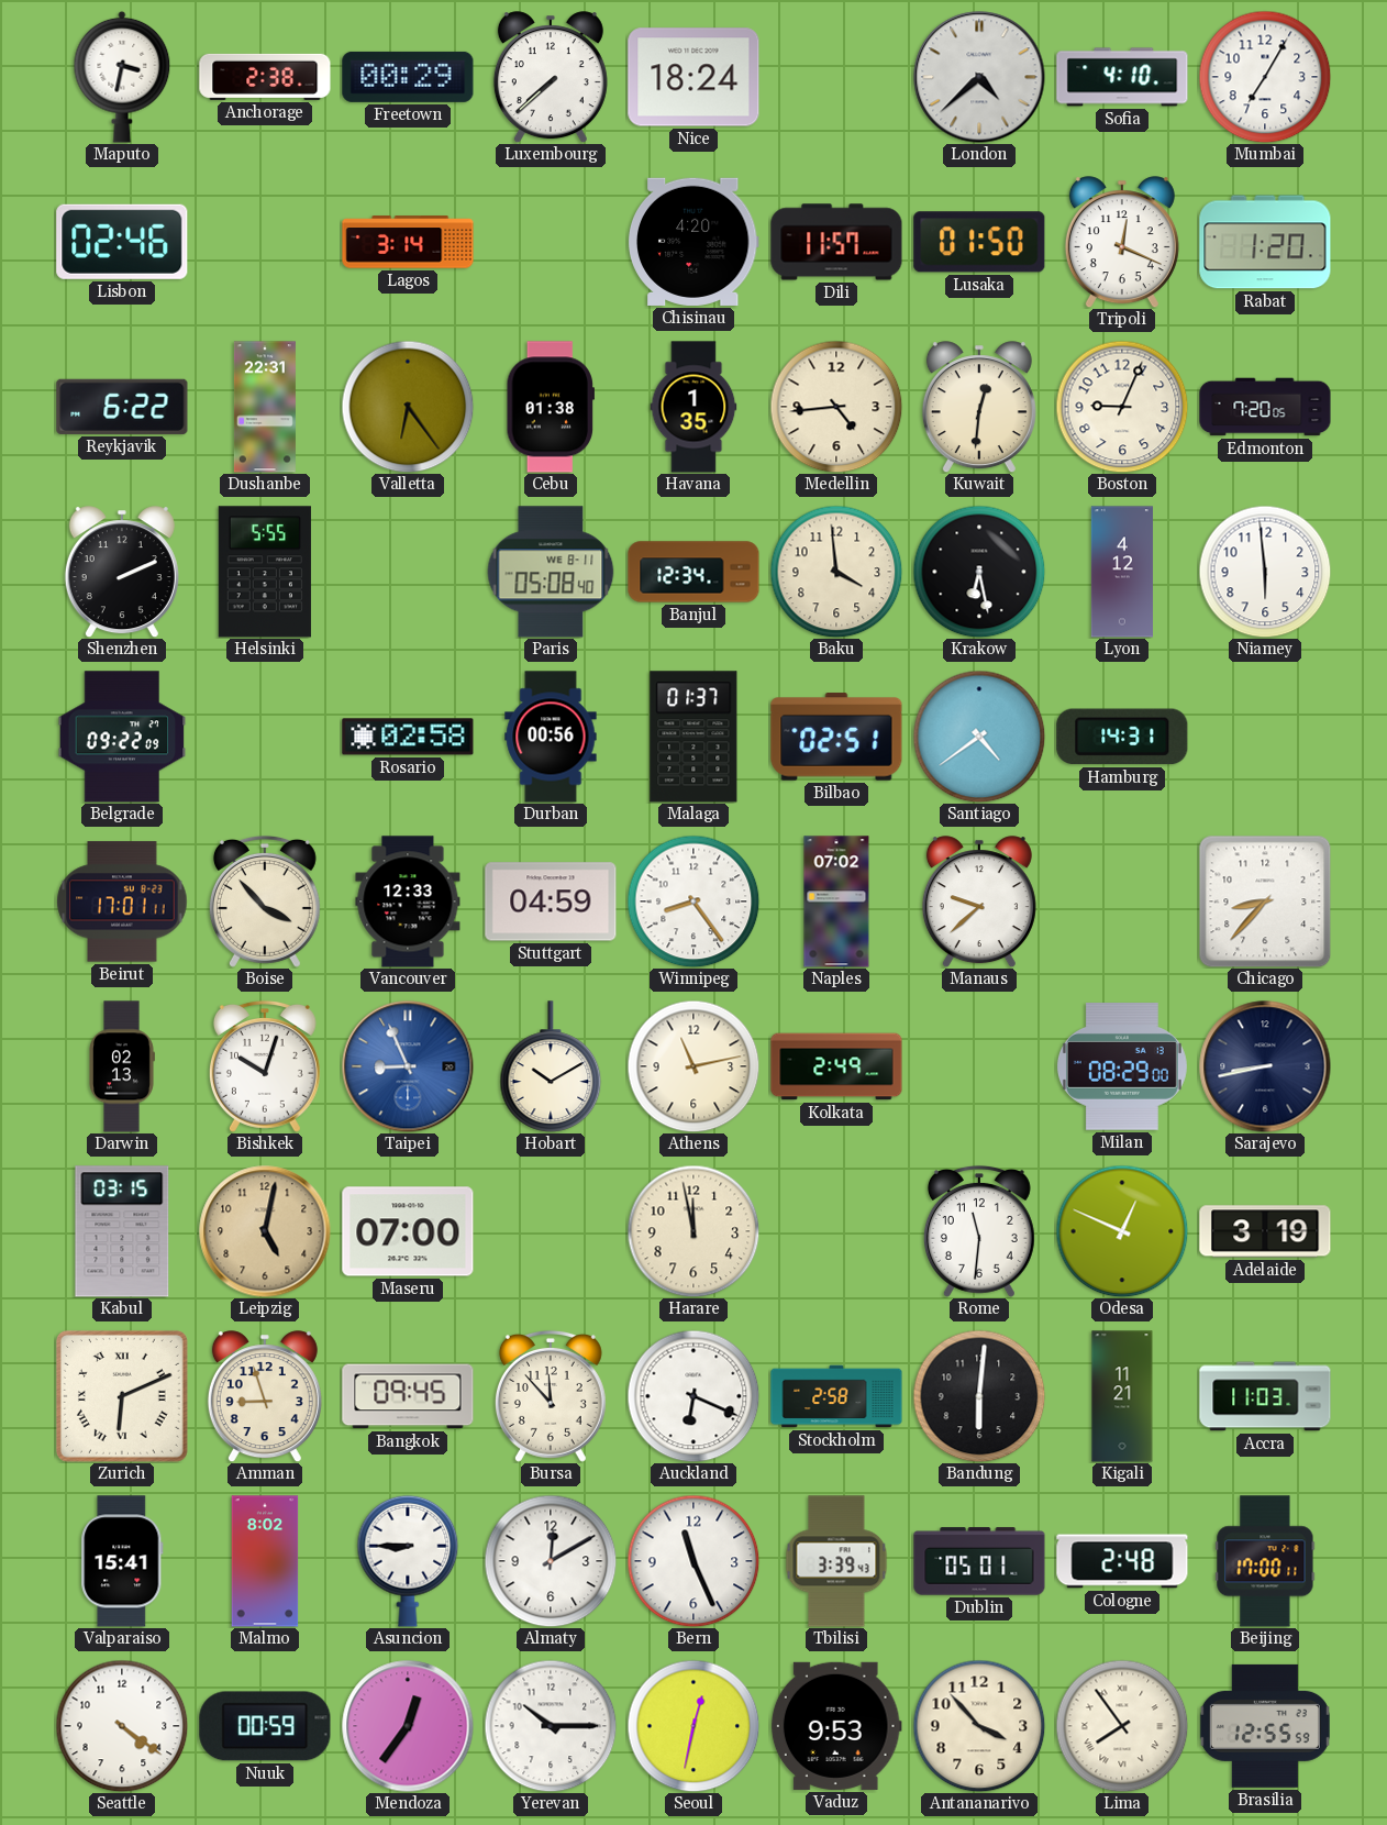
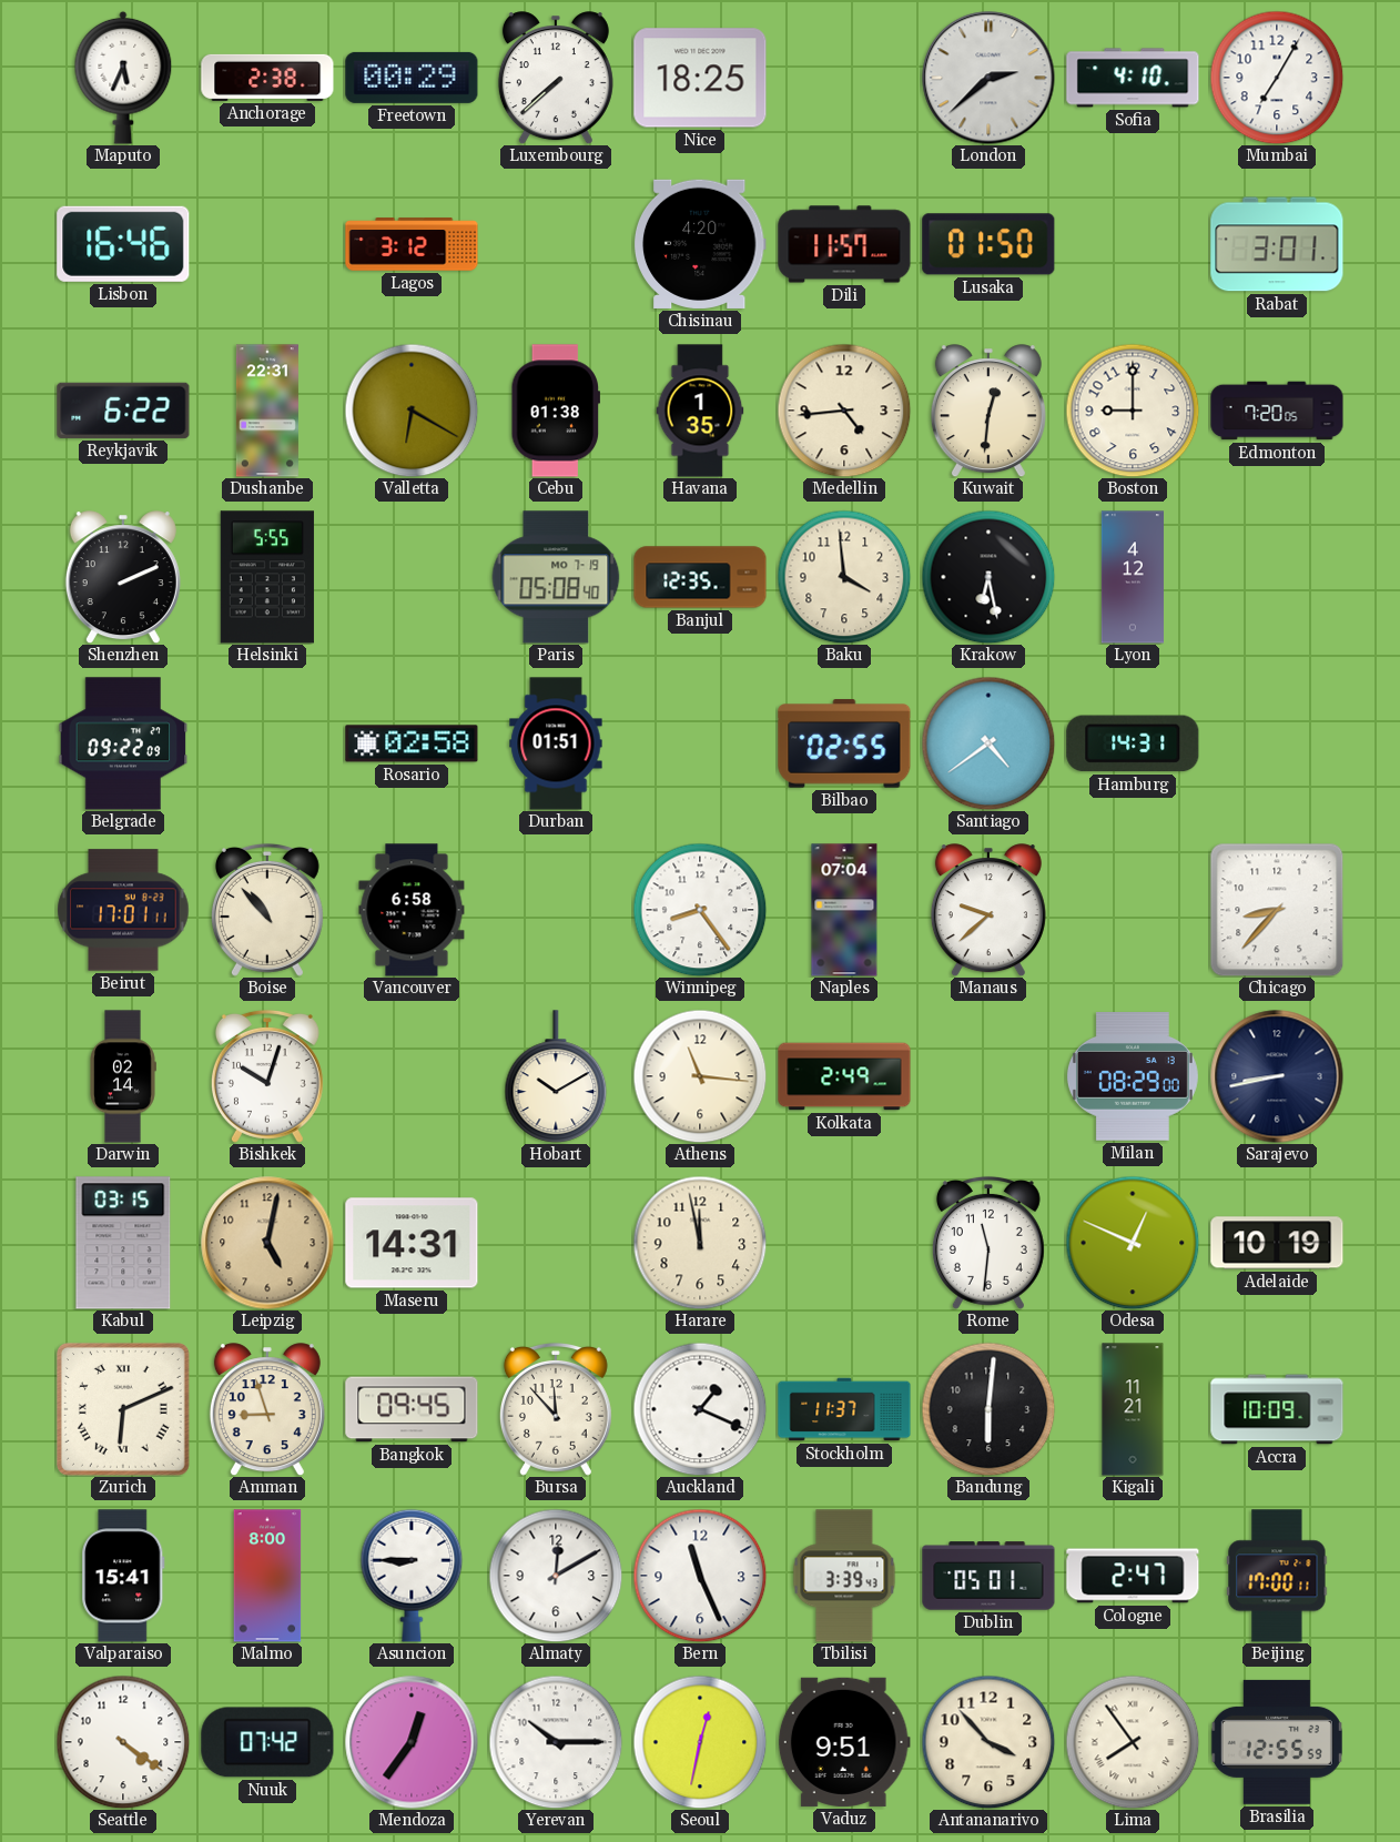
Maputo: 3:32 -> 5:34
Nice: 18:24 -> 18:25
London: 4:38 -> 2:38
Lisbon: 02:46 -> 16:46
Lagos: 3:14 -> 3:12
Tripoli: 12:19 -> none
Rabat: 1:20 -> 3:01
Valletta: 6:24 -> 6:20
Boston: 9:04 -> 9:00
Paris date: WE 8-11 -> MO 7-19
Banjul: 12:34 -> 12:35
Niamey: 5:59 -> none
Durban: 00:56 -> 01:51
Malaga: 01:37 -> none
Bilbao: 02:51 -> 02:55
Boise: 3:53 -> 10:53
Vancouver: 12:33 -> 6:58
Stuttgart: 04:59 -> none
Naples: 07:02 -> 07:04
Darwin: 02:13 -> 02:14
Taipei: 8:56 -> none
Athens: 11:13 -> 11:16
Maseru: 07:00 -> 14:31
Adelaide: 3:19 -> 10:19
Auckland: 6:19 -> 1:19
Stockholm: 2:58 -> 11:37
Accra: 11:03 -> 10:09
Malmo: 8:02 -> 8:00
Cologne: 2:48 -> 2:47
Nuuk: 00:59 -> 07:42
Vaduz: 9:53 -> 9:51
